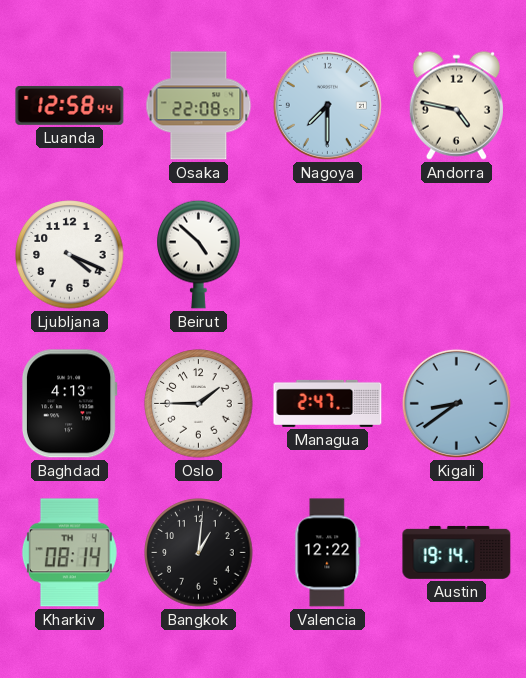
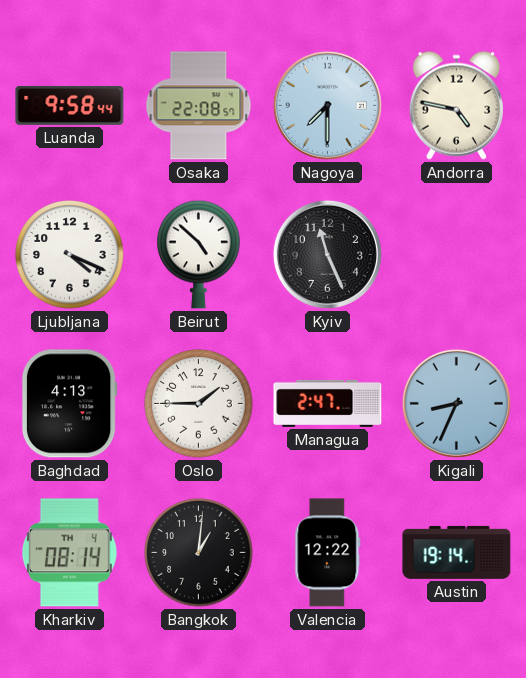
Luanda: 12:58 -> 9:58
Kyiv: none -> 11:26
Kigali: 8:39 -> 8:34
